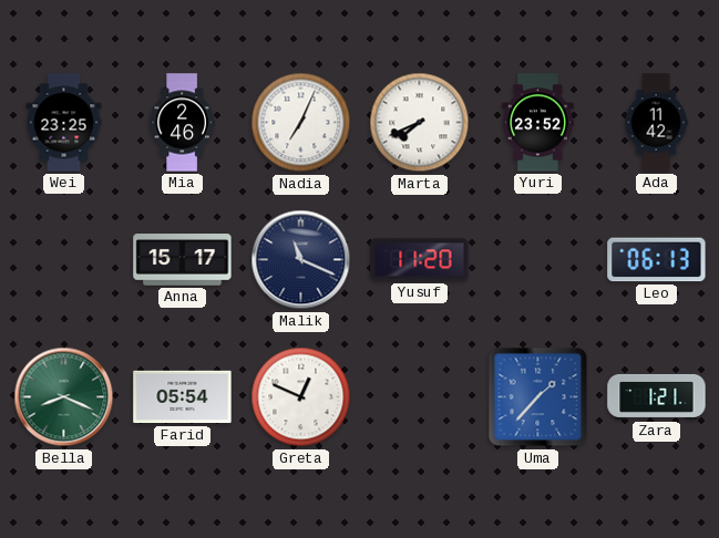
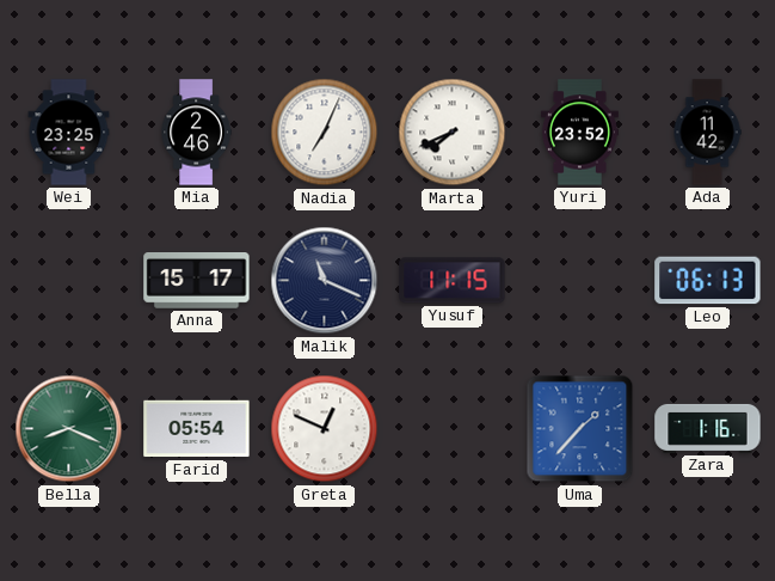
Yusuf: 11:20 -> 11:15
Zara: 1:21 -> 1:16
